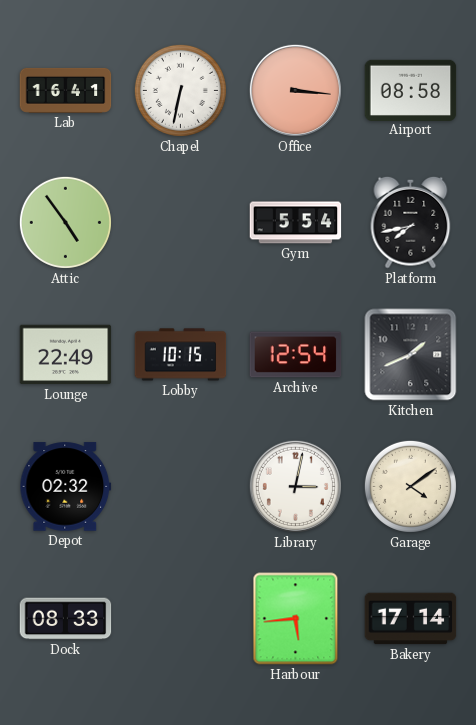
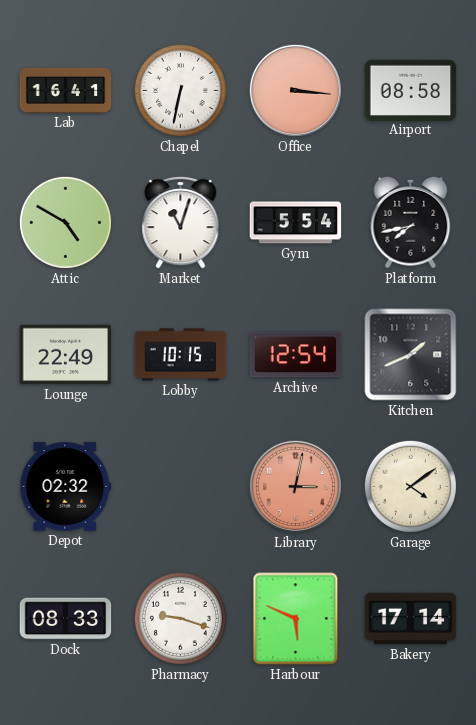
Attic: 4:54 -> 4:50
Market: none -> 11:03
Library dial: white -> salmon
Pharmacy: none -> 9:18
Harbour: 5:44 -> 5:49
